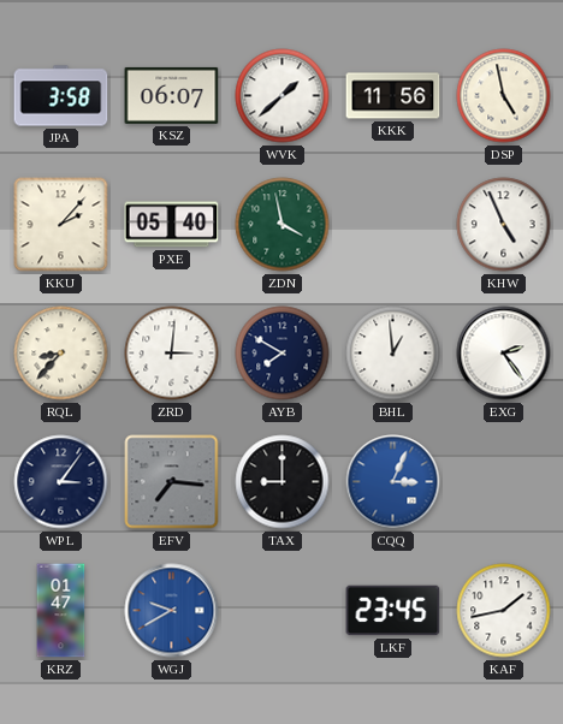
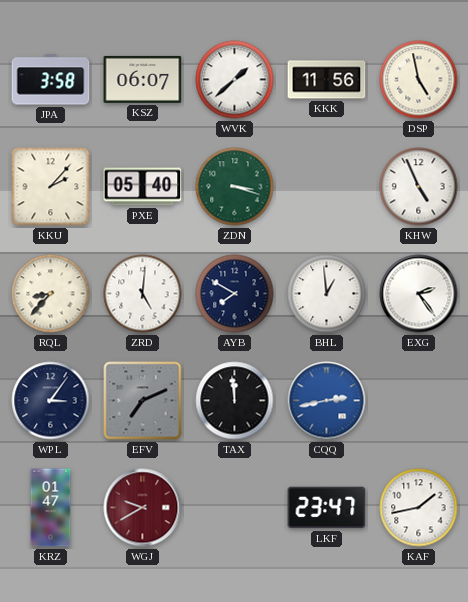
ZDN: 3:58 -> 3:18
ZRD: 3:01 -> 5:01
EFV: 7:16 -> 7:11
TAX: 9:00 -> 11:59
CQQ: 3:04 -> 2:43
WGJ dial: blue -> burgundy
LKF: 23:45 -> 23:47
